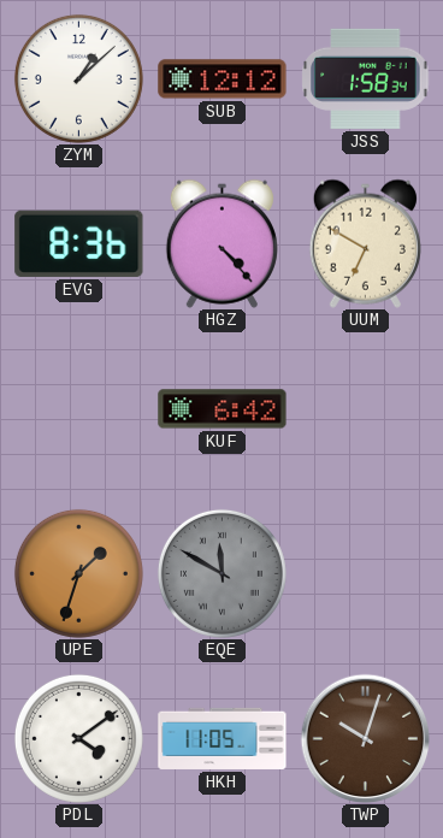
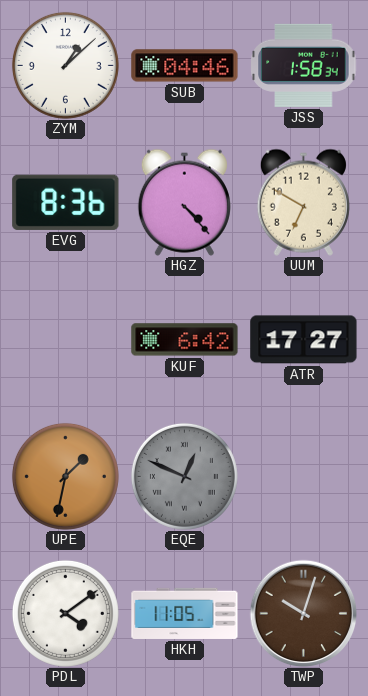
SUB: 12:12 -> 04:46
ATR: none -> 17:27
UPE: 1:33 -> 1:32
EQE: 11:50 -> 12:49
